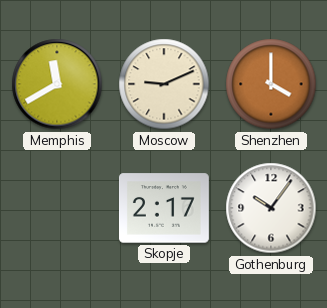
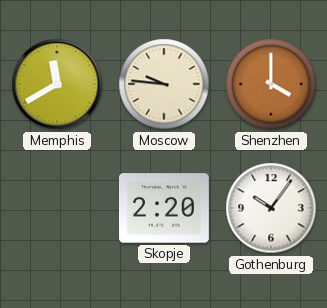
Moscow: 9:11 -> 9:46
Skopje: 2:17 -> 2:20
